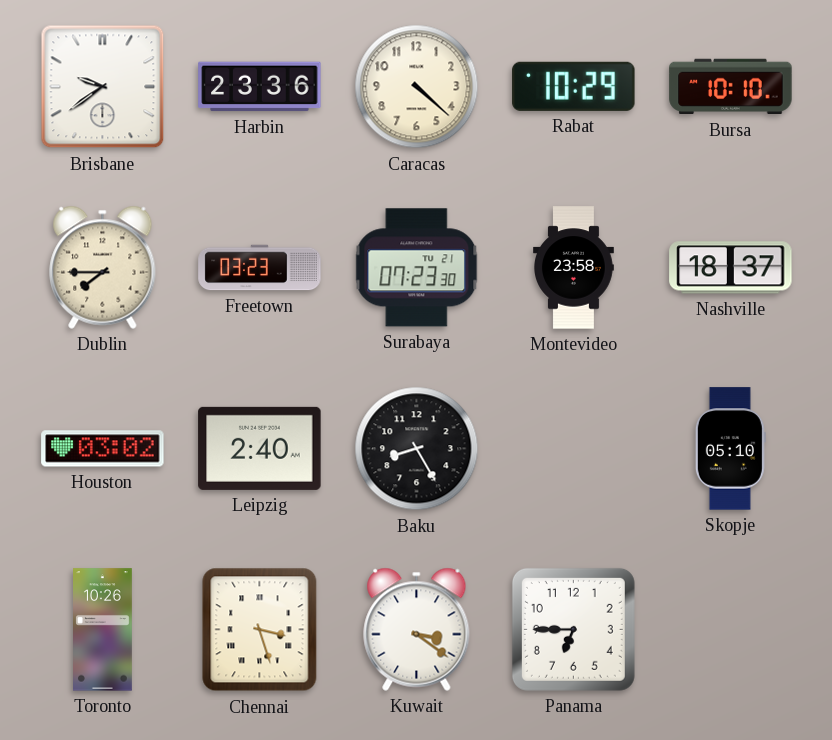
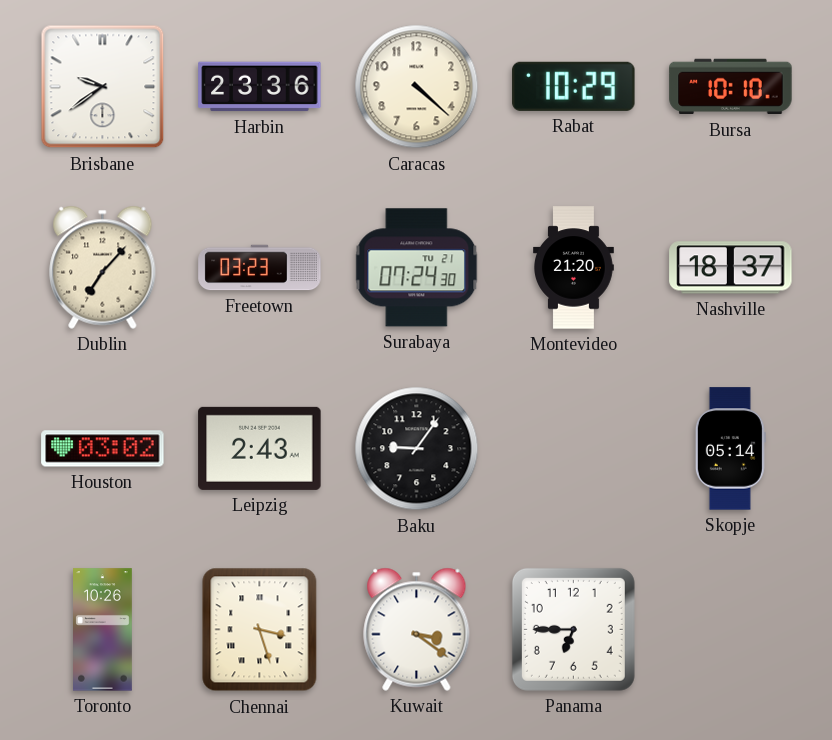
Dublin: 7:45 -> 7:07
Surabaya: 07:23 -> 07:24
Montevideo: 23:58 -> 21:20
Leipzig: 2:40 -> 2:43
Baku: 8:25 -> 9:06
Skopje: 05:10 -> 05:14
